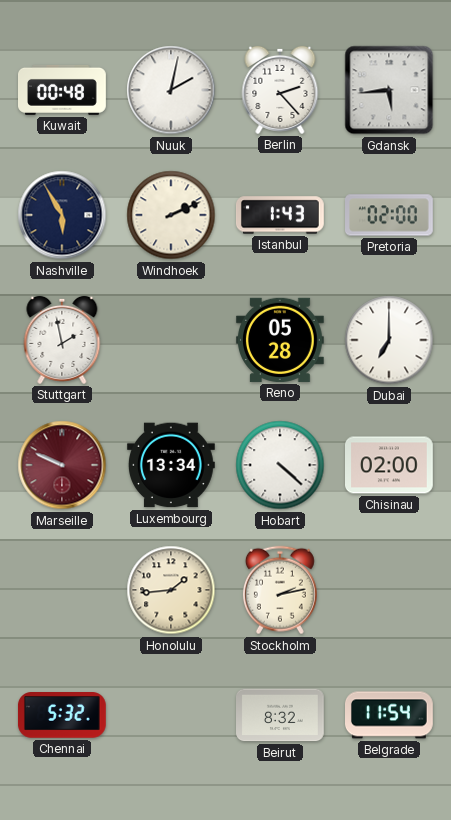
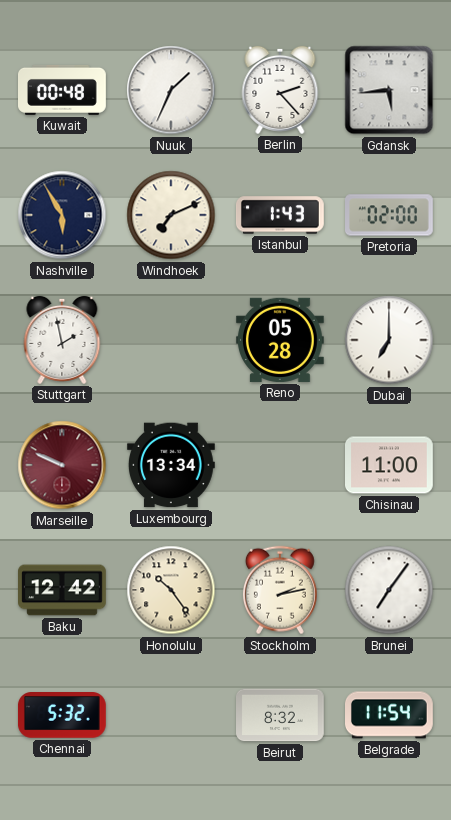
Nuuk: 2:02 -> 1:34
Windhoek: 2:11 -> 7:11
Hobart: 4:22 -> none
Chisinau: 02:00 -> 11:00
Baku: none -> 12:42
Honolulu: 1:44 -> 10:24
Brunei: none -> 7:06
